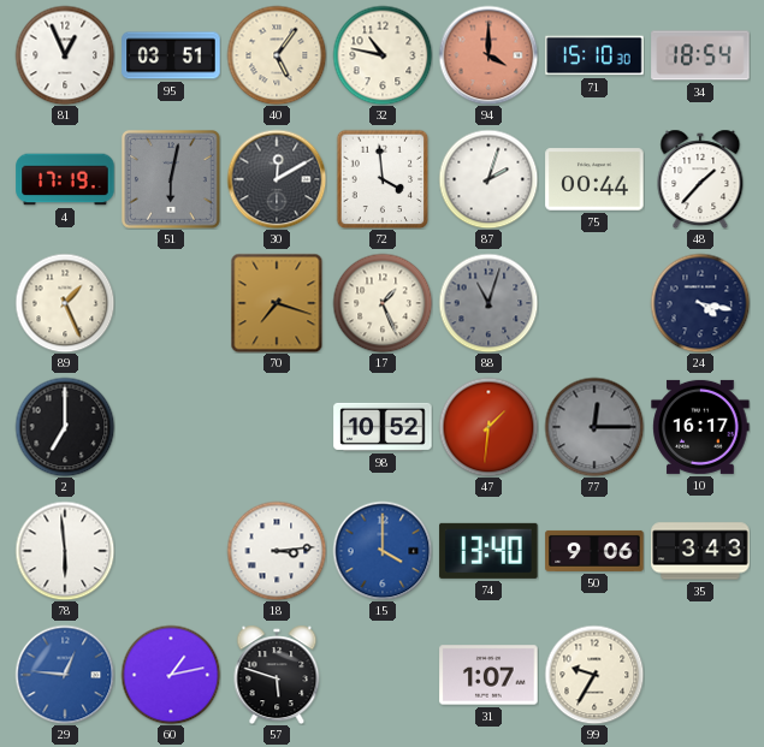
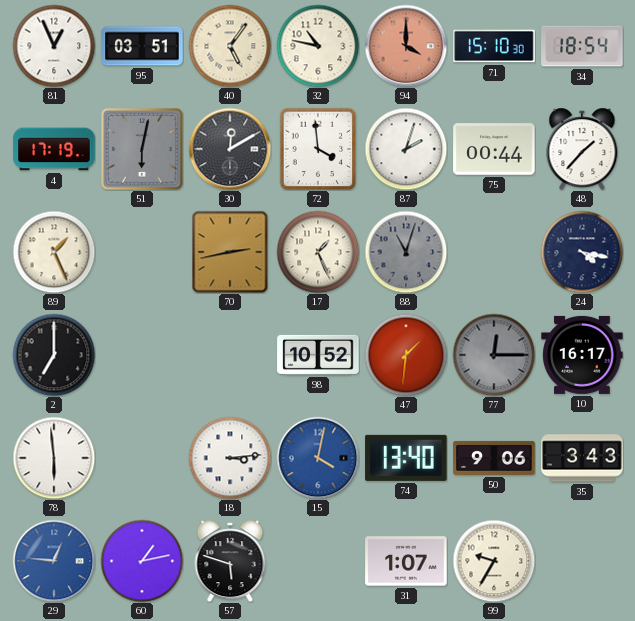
70: 7:18 -> 2:43
15: 4:00 -> 4:02
